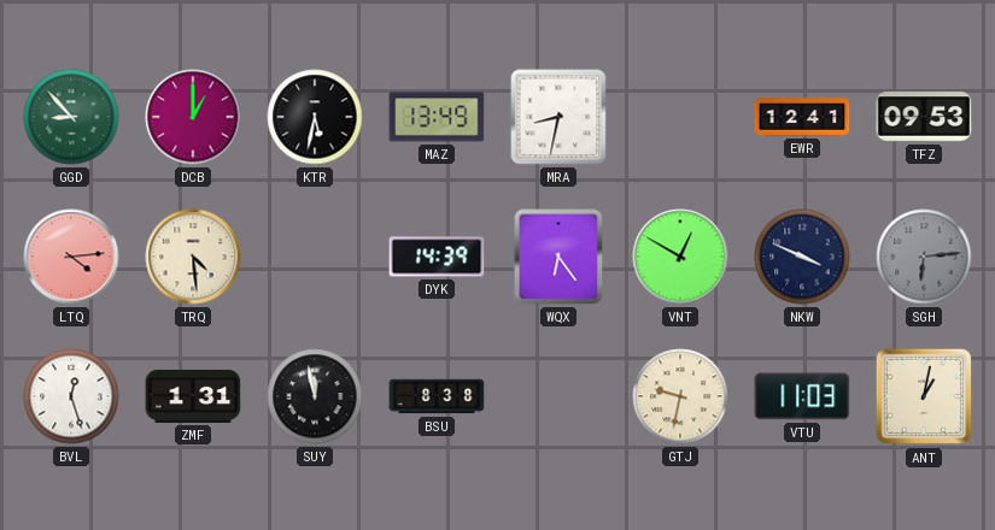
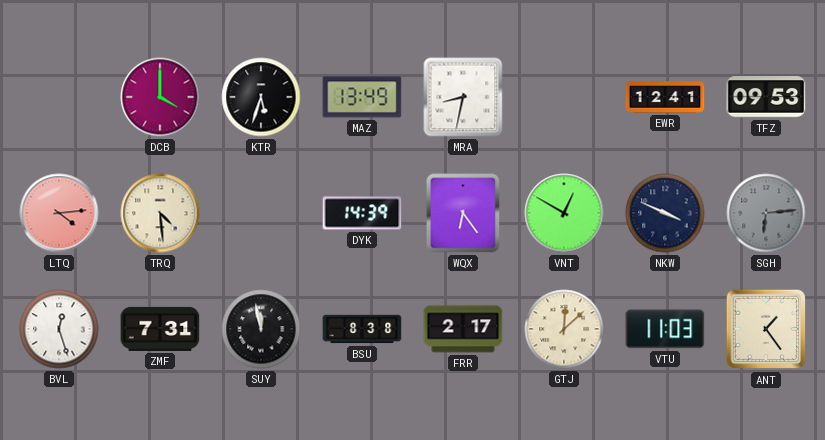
GGD: 8:53 -> none
DCB: 1:00 -> 4:00
KTR: 5:32 -> 5:33
ZMF: 1:31 -> 7:31
FRR: none -> 2:17
GTJ: 9:32 -> 12:08
ANT: 1:02 -> 1:24
